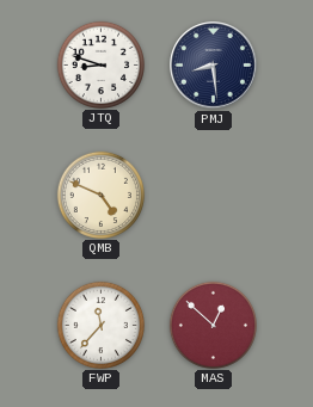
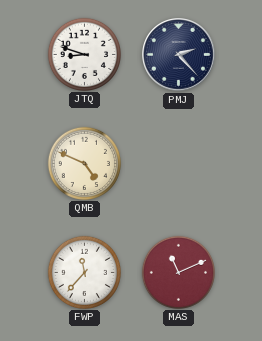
PMJ: 8:29 -> 2:23
MAS: 12:52 -> 11:11
